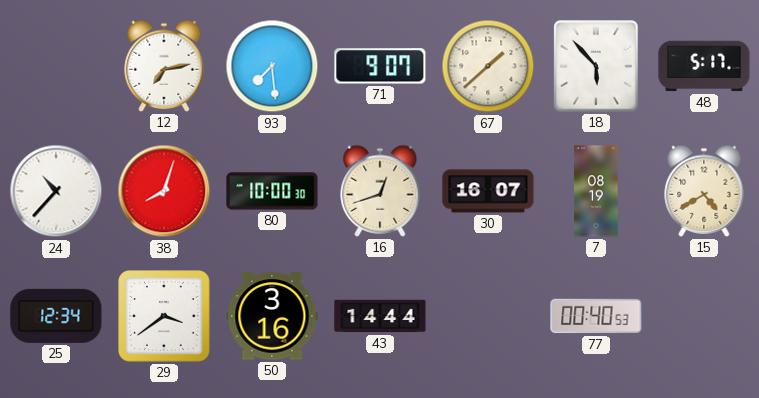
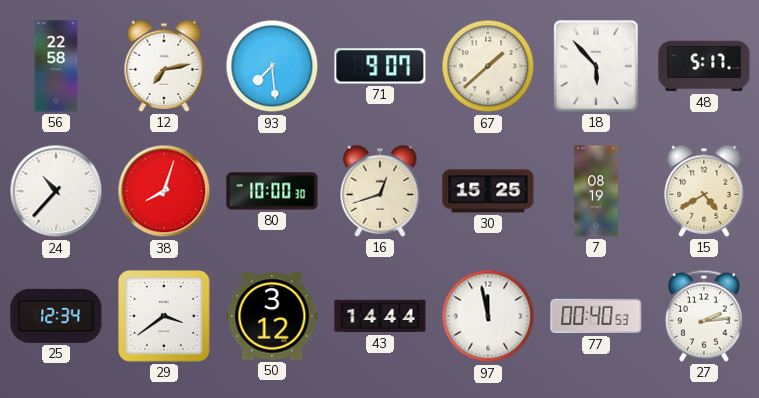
56: none -> 22:58
30: 16:07 -> 15:25
50: 3:16 -> 3:12
97: none -> 11:58
27: none -> 2:14
